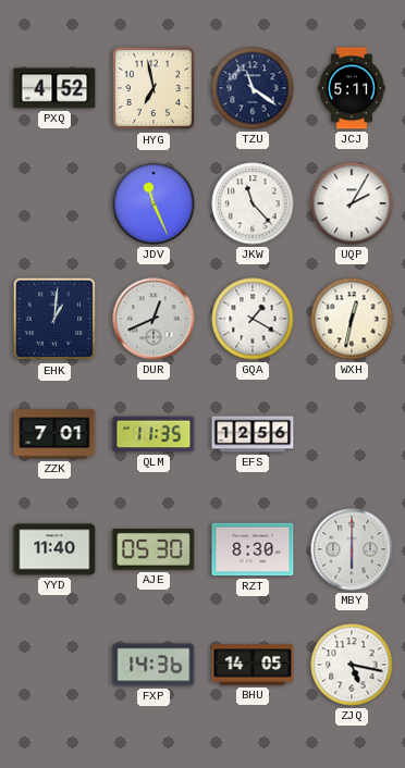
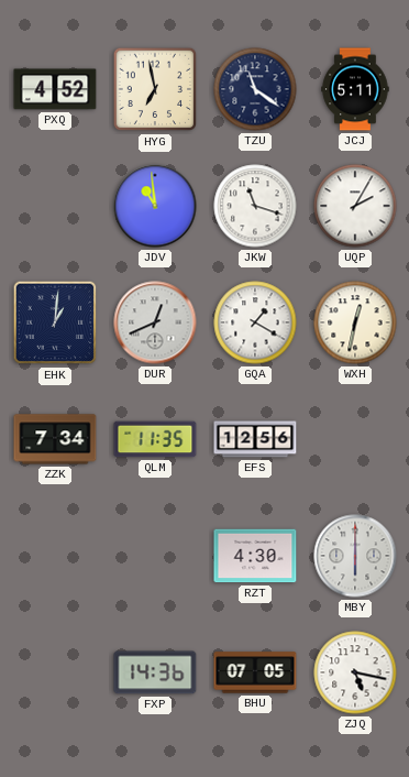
JDV: 11:26 -> 10:59
JKW: 11:23 -> 11:18
ZZK: 7:01 -> 7:34
YYD: 11:40 -> none
AJE: 05:30 -> none
RZT: 8:30 -> 4:30
BHU: 14:05 -> 07:05
